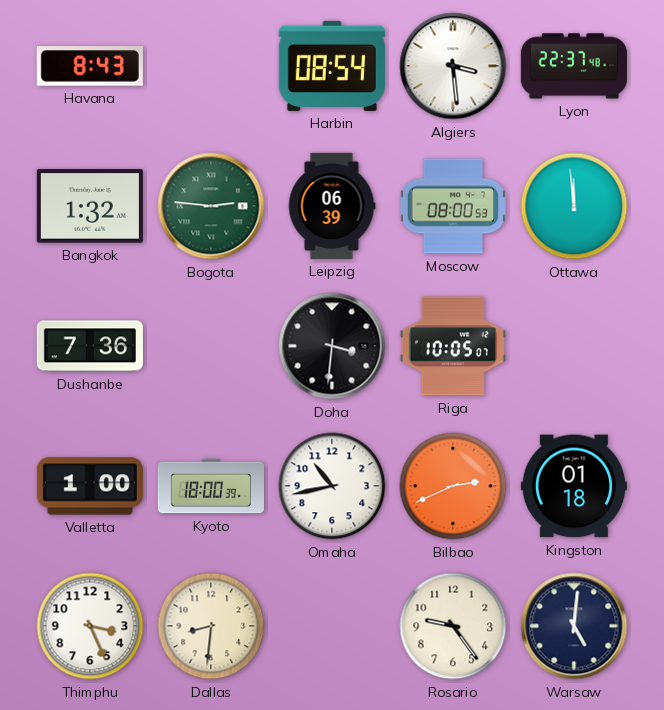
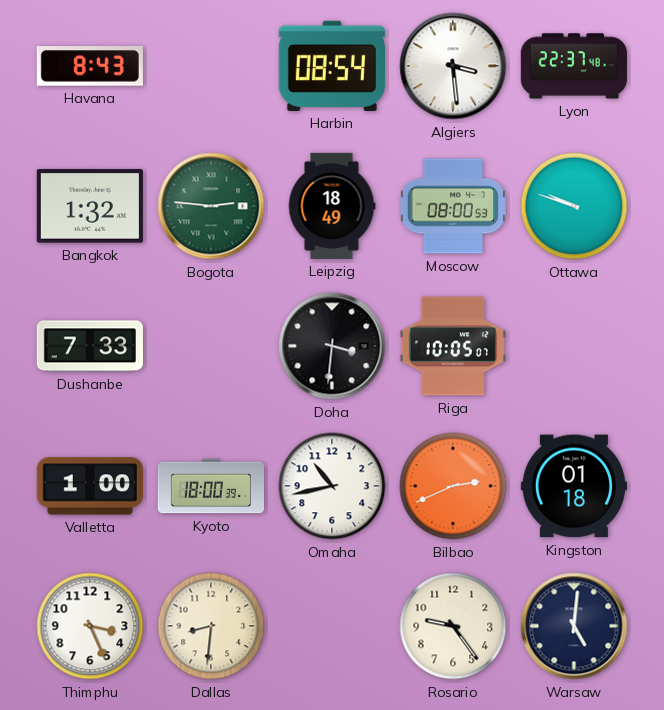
Leipzig: 06:39 -> 18:49
Ottawa: 11:59 -> 9:48
Dushanbe: 7:36 -> 7:33
